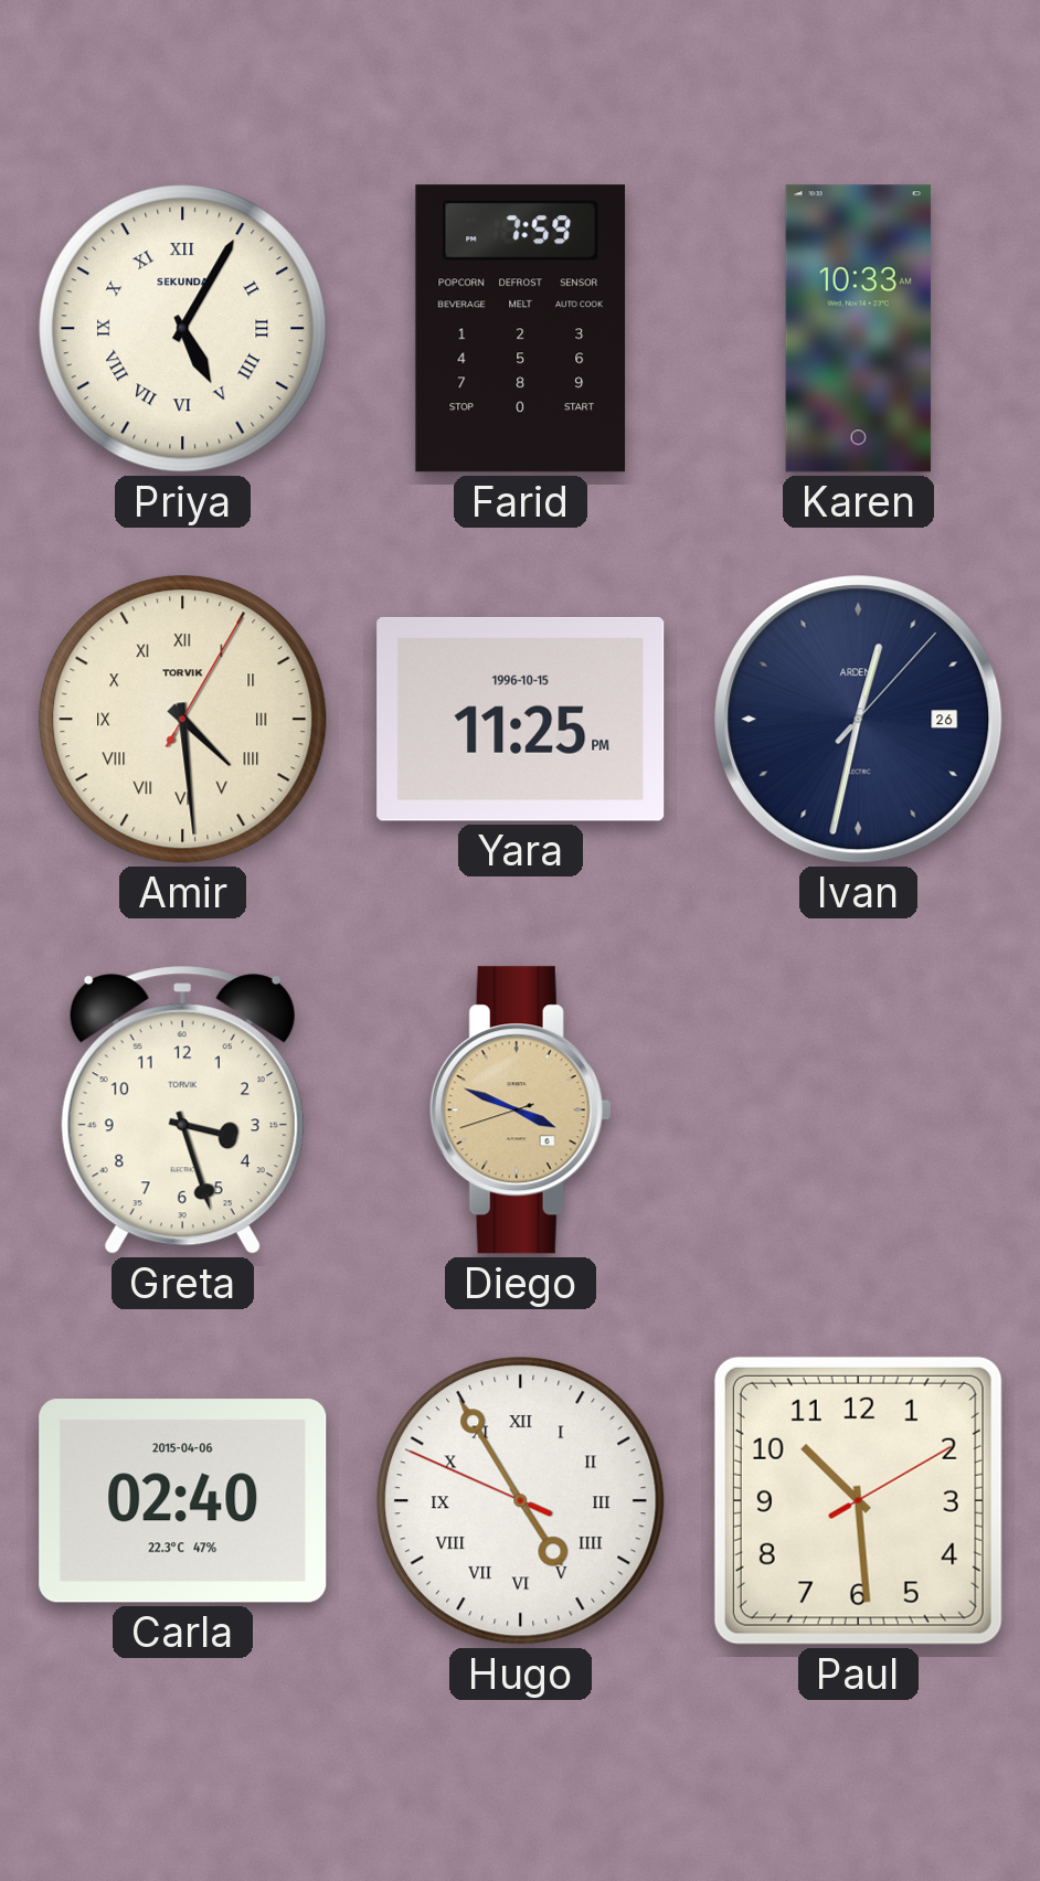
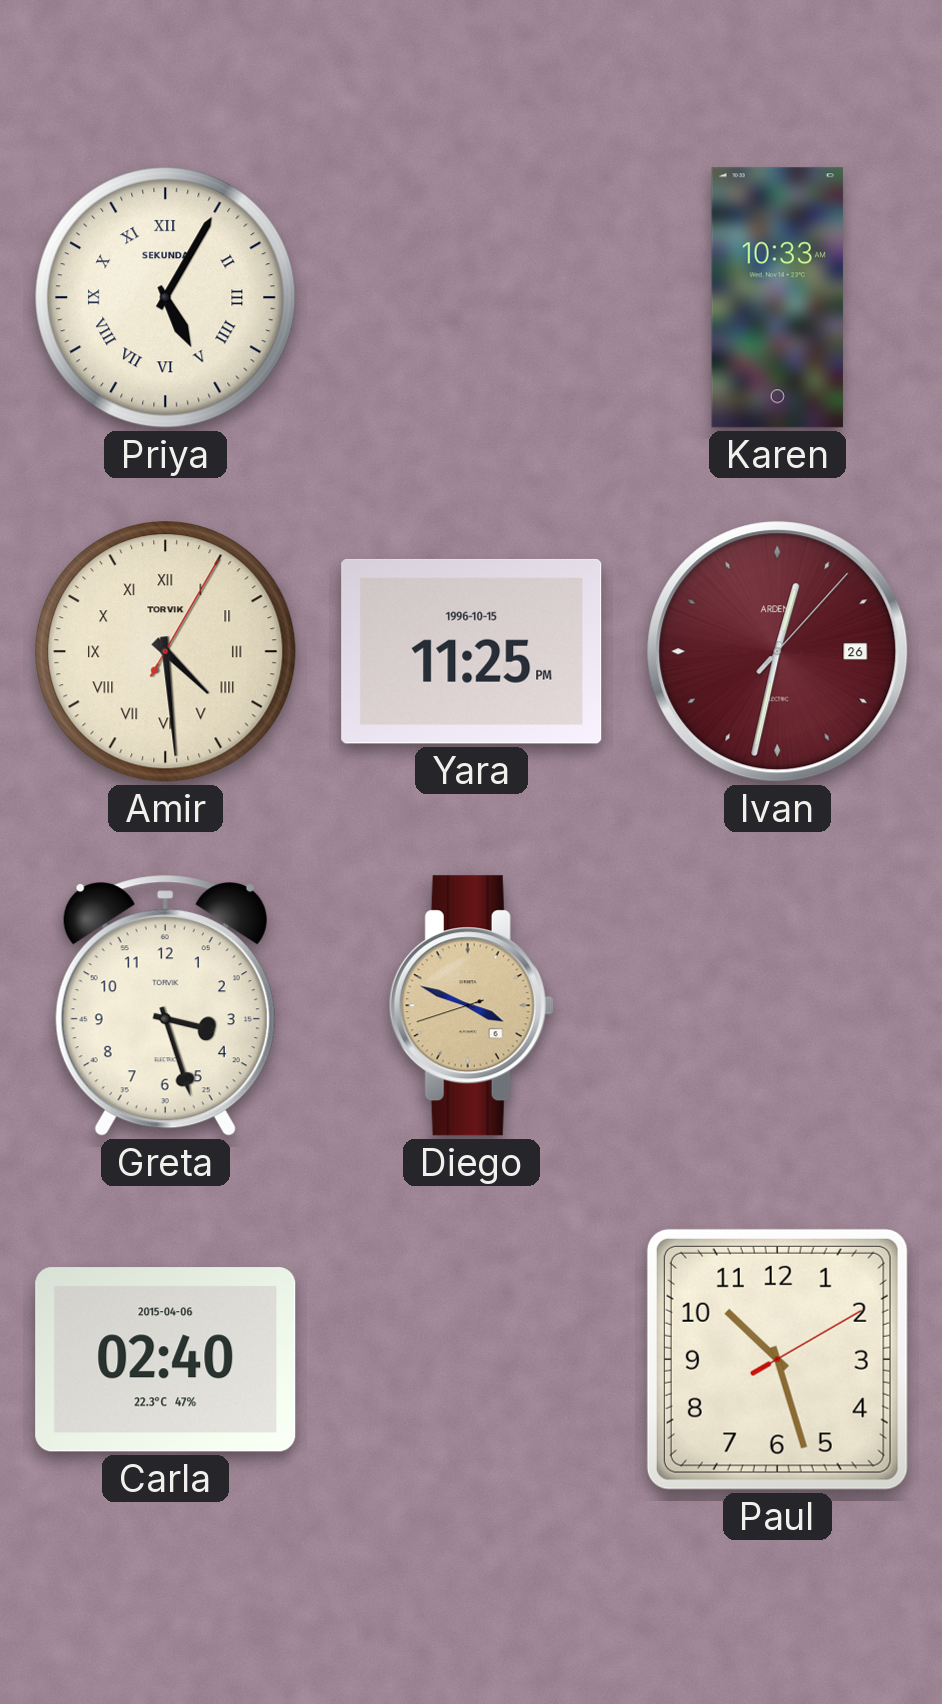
Farid: 7:59 -> none
Ivan dial: navy -> burgundy
Hugo: 4:54 -> none
Paul: 10:29 -> 10:27
